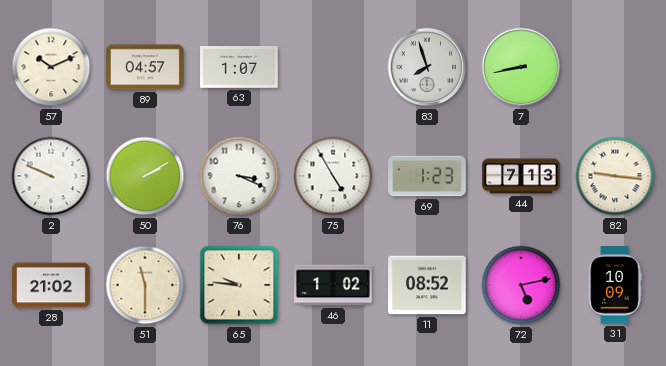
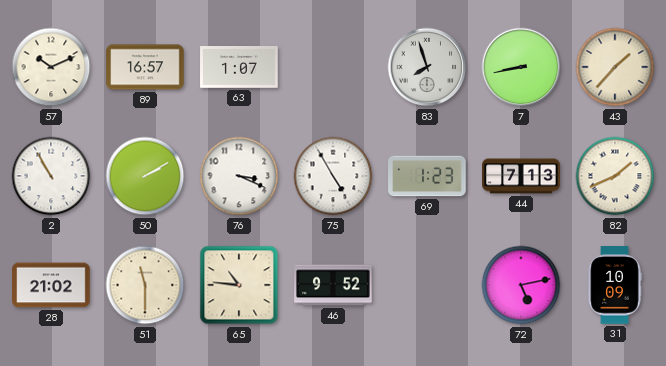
89: 04:57 -> 16:57
43: none -> 1:37
2: 9:49 -> 10:55
82: 9:16 -> 1:41
65: 9:46 -> 10:46
46: 1:02 -> 9:52
11: 08:52 -> none
